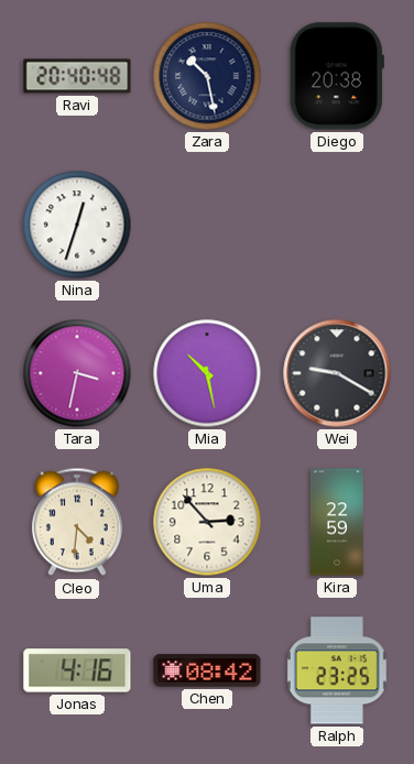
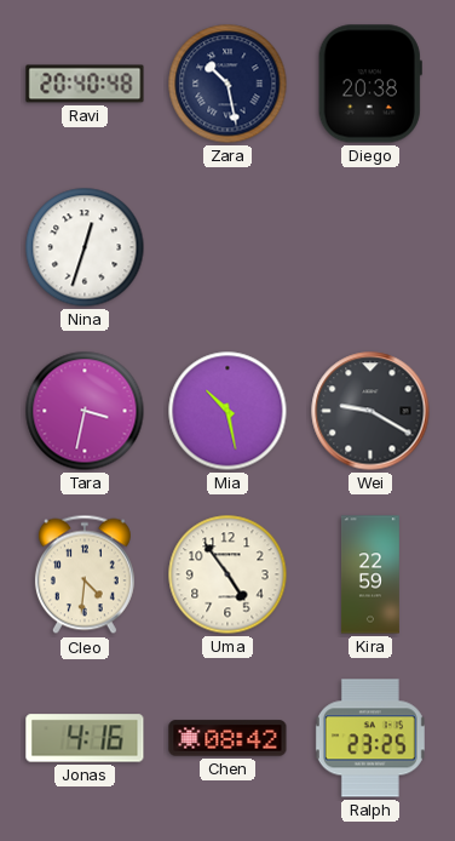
Uma: 2:53 -> 4:54
